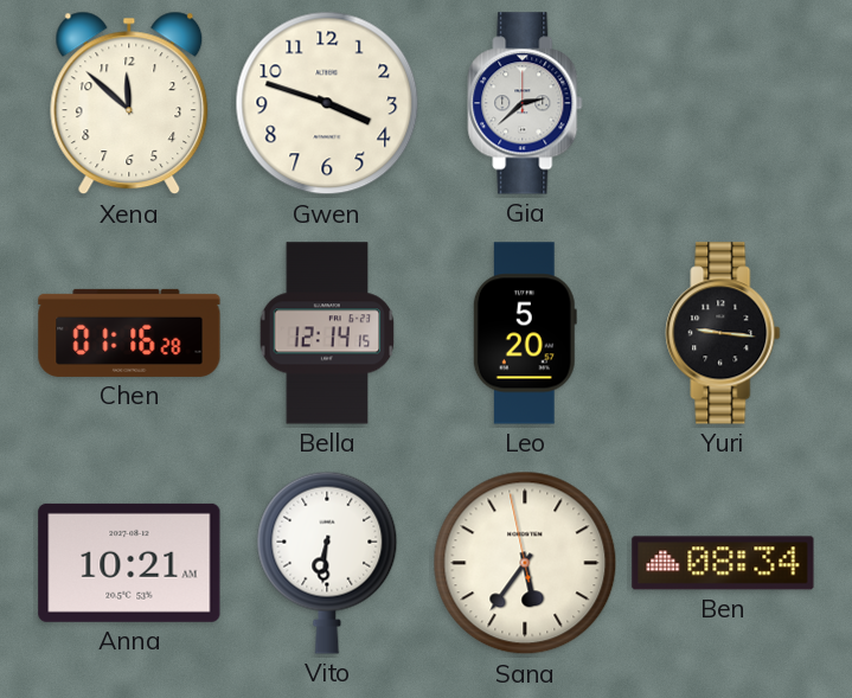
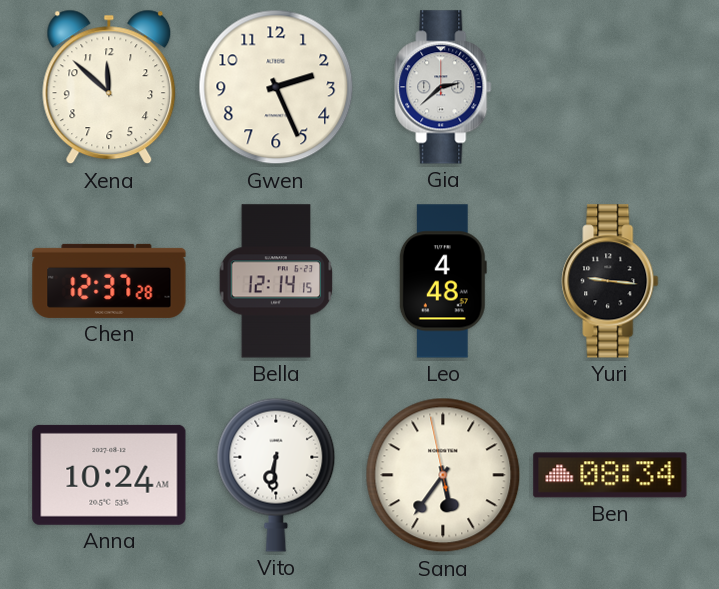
Gwen: 3:48 -> 2:26
Chen: 01:16 -> 12:37
Leo: 5:20 -> 4:48
Anna: 10:21 -> 10:24
